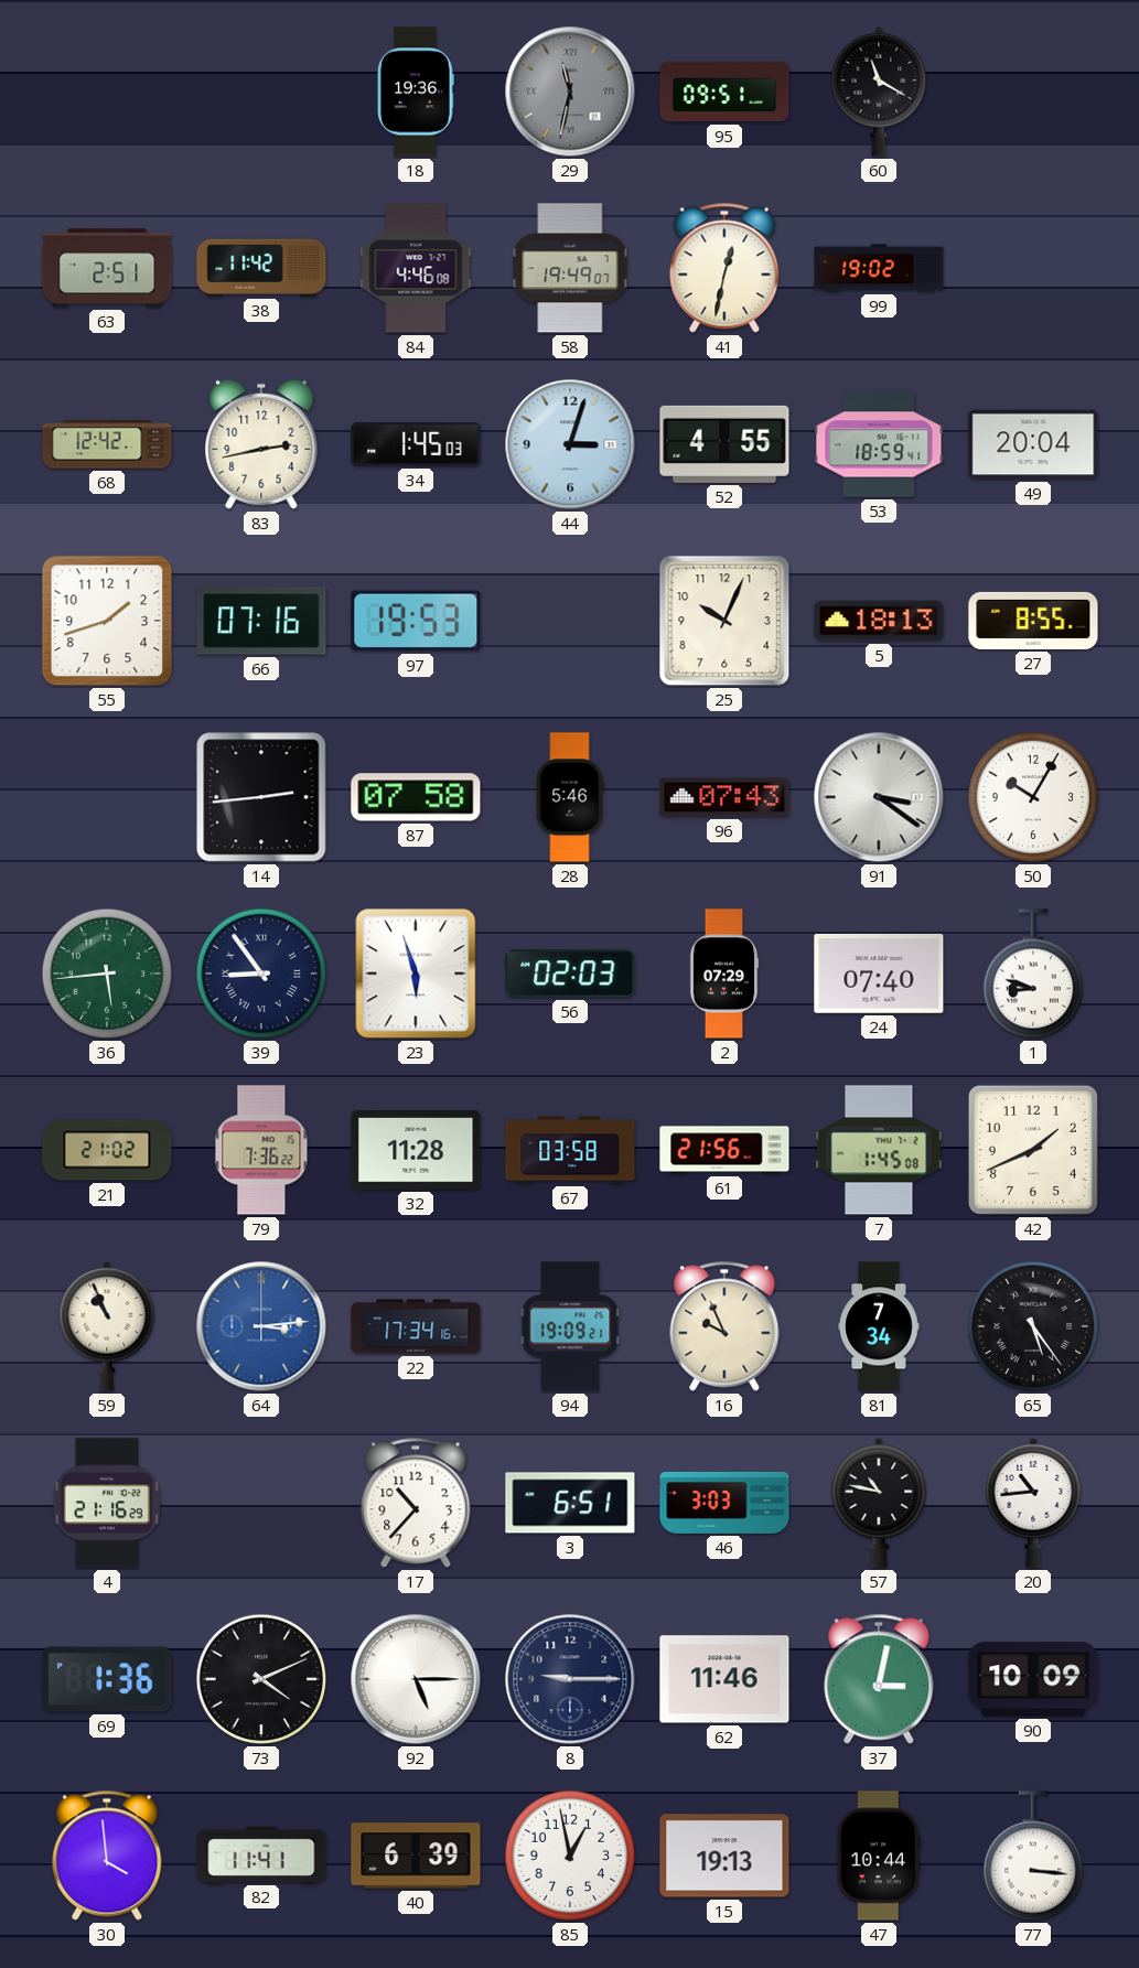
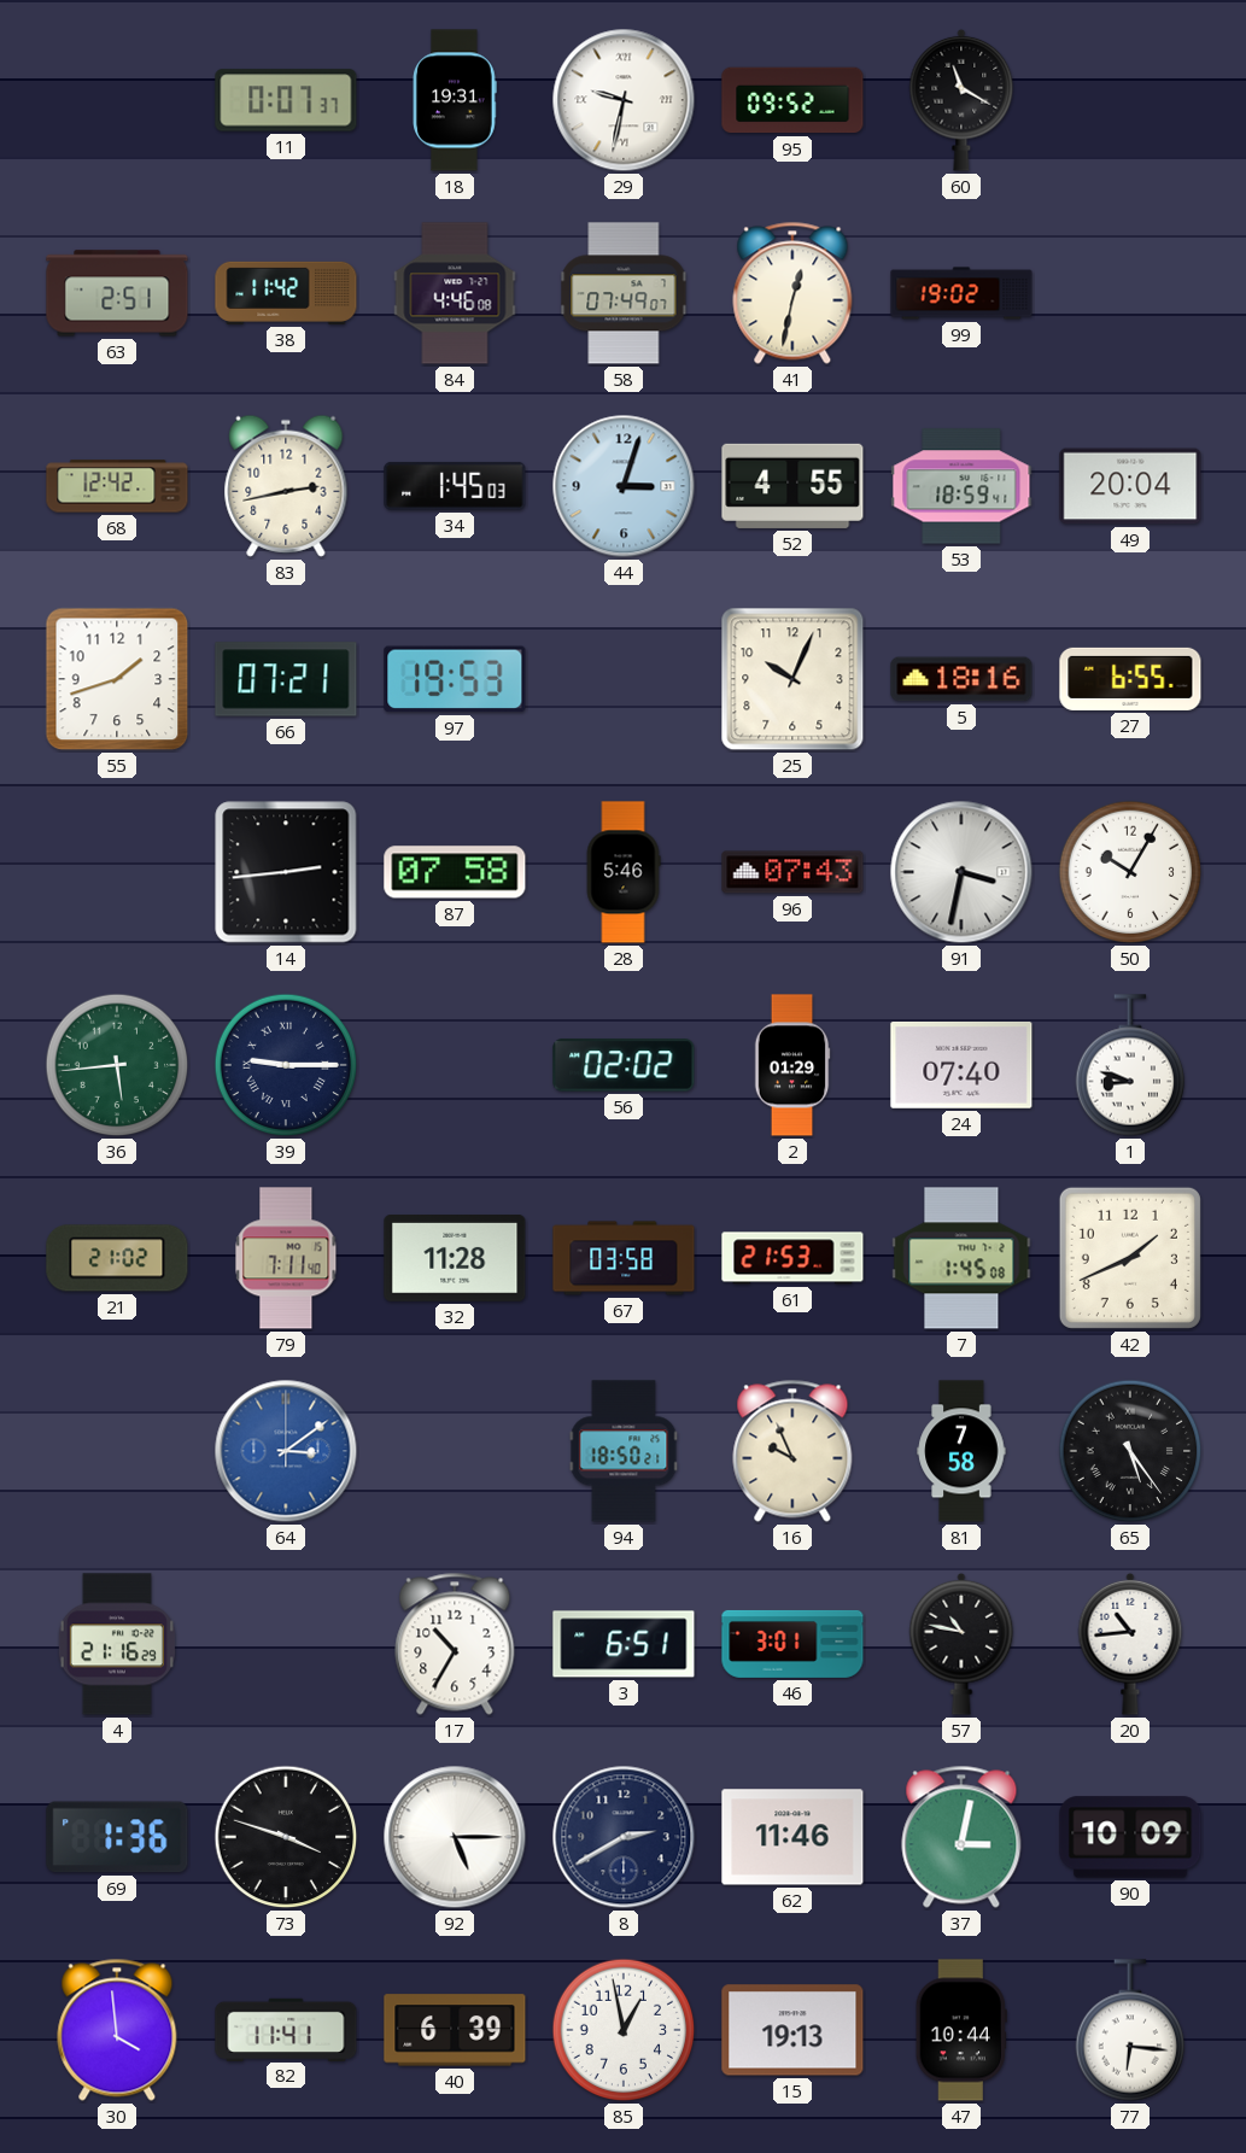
11: none -> 0:07
18: 19:36 -> 19:31
29: 11:32 -> 9:32
29 dial: grey -> white
95: 09:51 -> 09:52
58: 19:49 -> 07:49
66: 07:16 -> 07:21
5: 18:13 -> 18:16
27: 8:55 -> 6:55
91: 3:21 -> 3:32
39: 8:54 -> 9:15
23: 5:57 -> none
56: 02:03 -> 02:02
2: 07:29 -> 01:29
79: 7:36 -> 7:11
61: 21:56 -> 21:53
59: 10:56 -> none
64: 3:14 -> 3:09
22: 17:34 -> none
94: 19:09 -> 18:50
81: 7:34 -> 7:58
17: 10:37 -> 10:35
46: 3:03 -> 3:01
73: 4:11 -> 3:48
8: 9:15 -> 2:40
77: 3:16 -> 6:16
